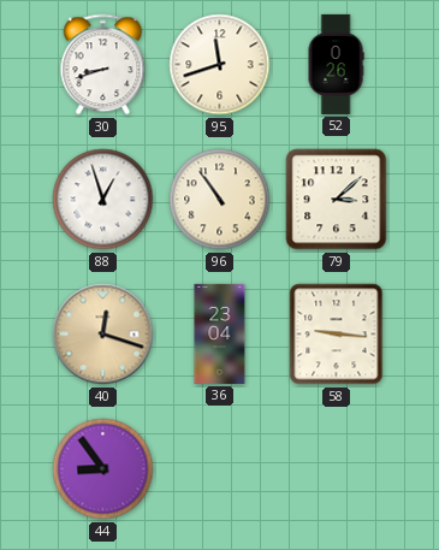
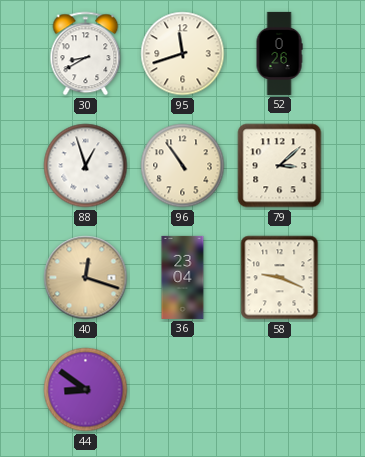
30: 8:42 -> 8:40
58: 9:16 -> 9:19
44: 8:54 -> 8:51
